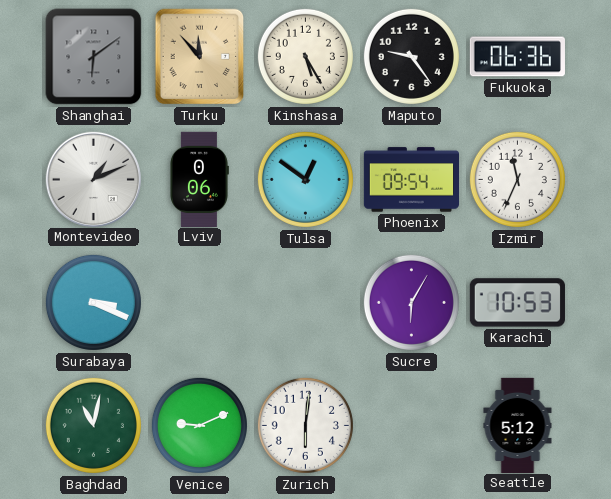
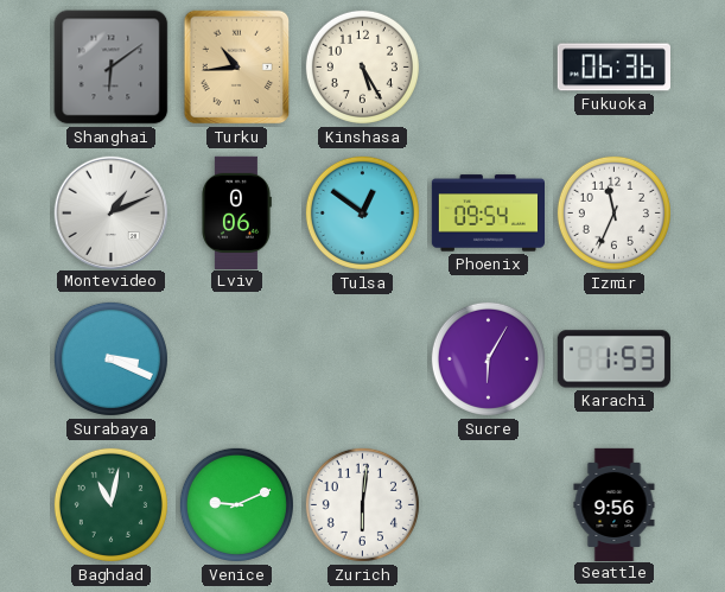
Turku: 11:53 -> 10:44
Maputo: 9:24 -> none
Karachi: 10:53 -> 1:53
Seattle: 5:12 -> 9:56
